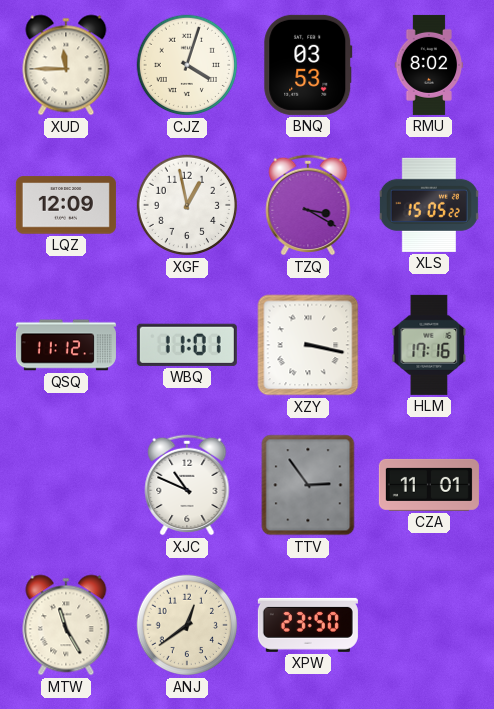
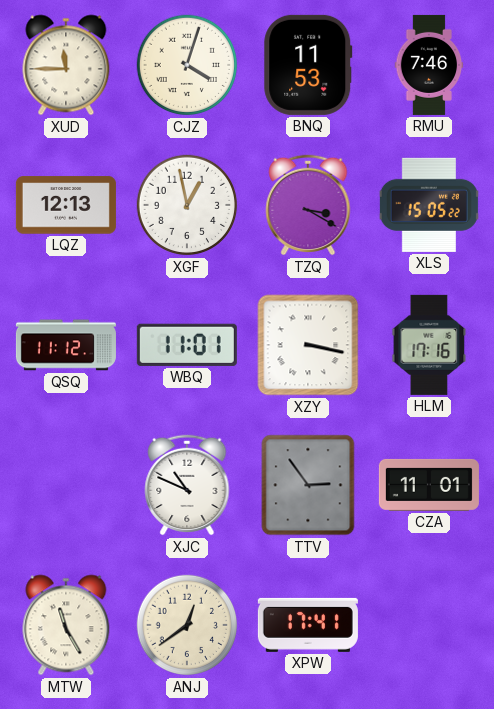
BNQ: 03:53 -> 11:53
RMU: 8:02 -> 7:46
LQZ: 12:09 -> 12:13
XPW: 23:50 -> 17:41
